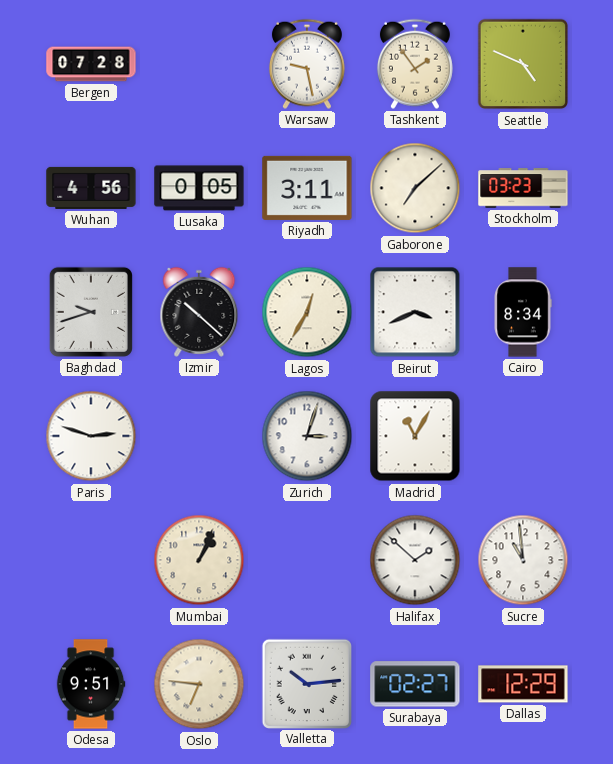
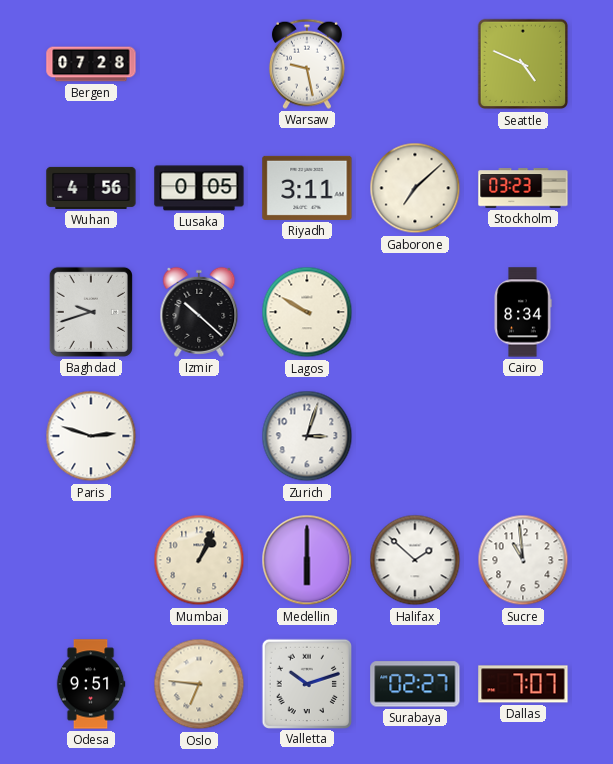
Tashkent: 1:54 -> none
Lagos: 12:35 -> 9:50
Beirut: 3:41 -> none
Madrid: 11:05 -> none
Medellin: none -> 6:00
Valletta: 10:14 -> 10:12
Dallas: 12:29 -> 7:07
